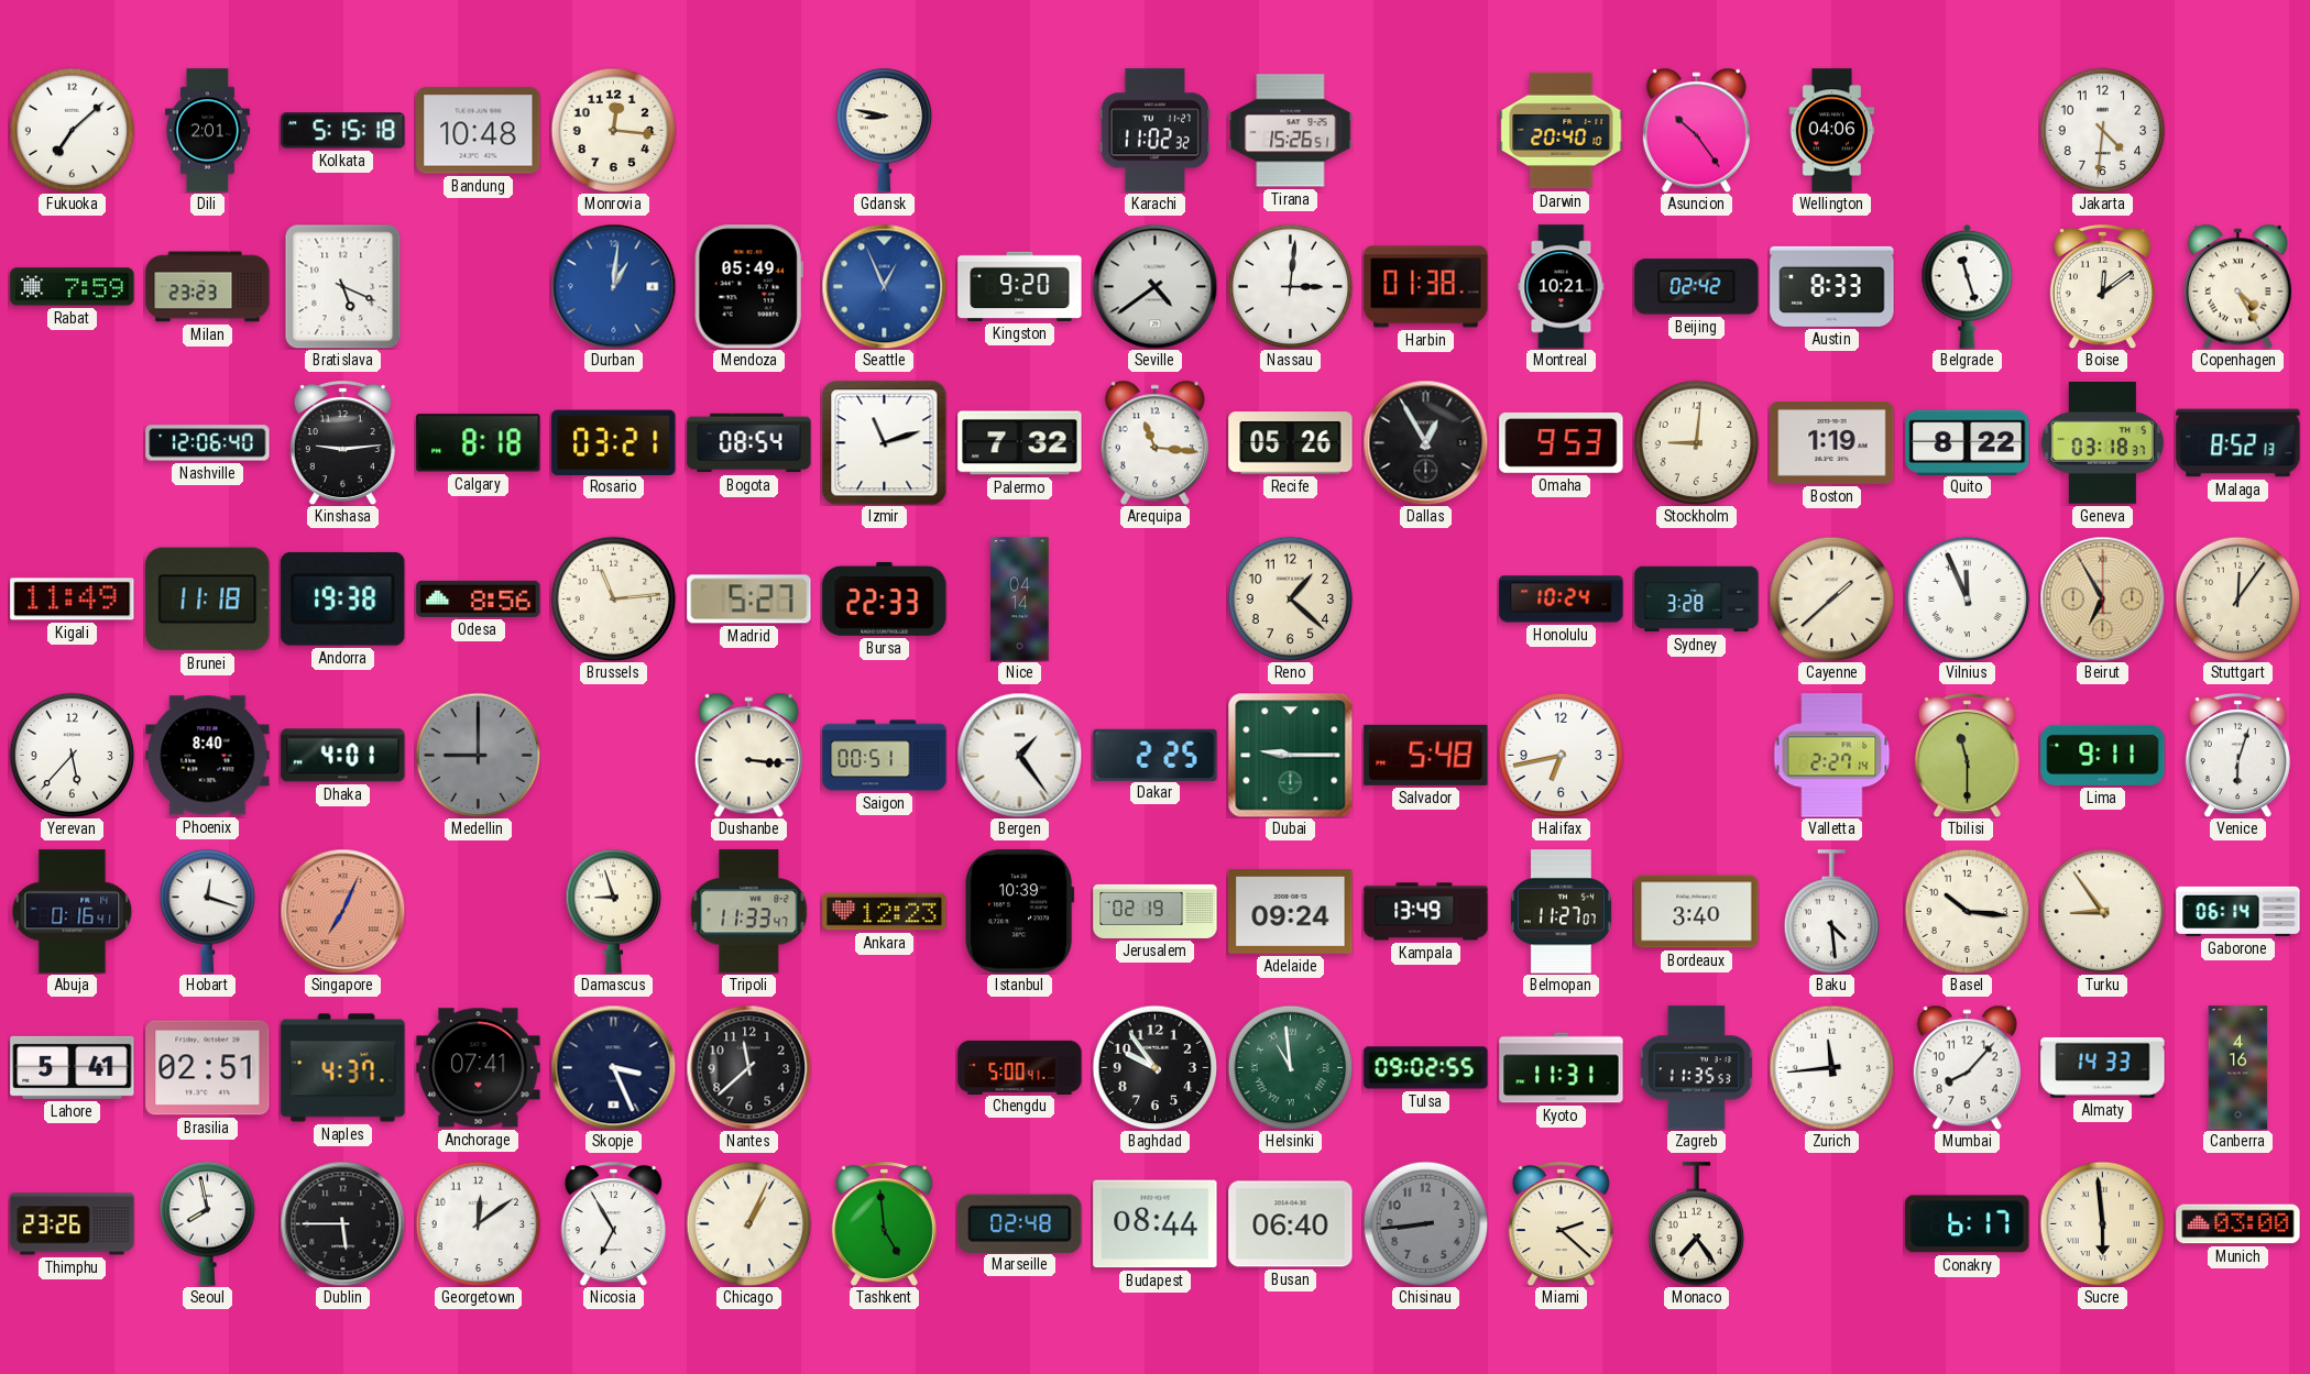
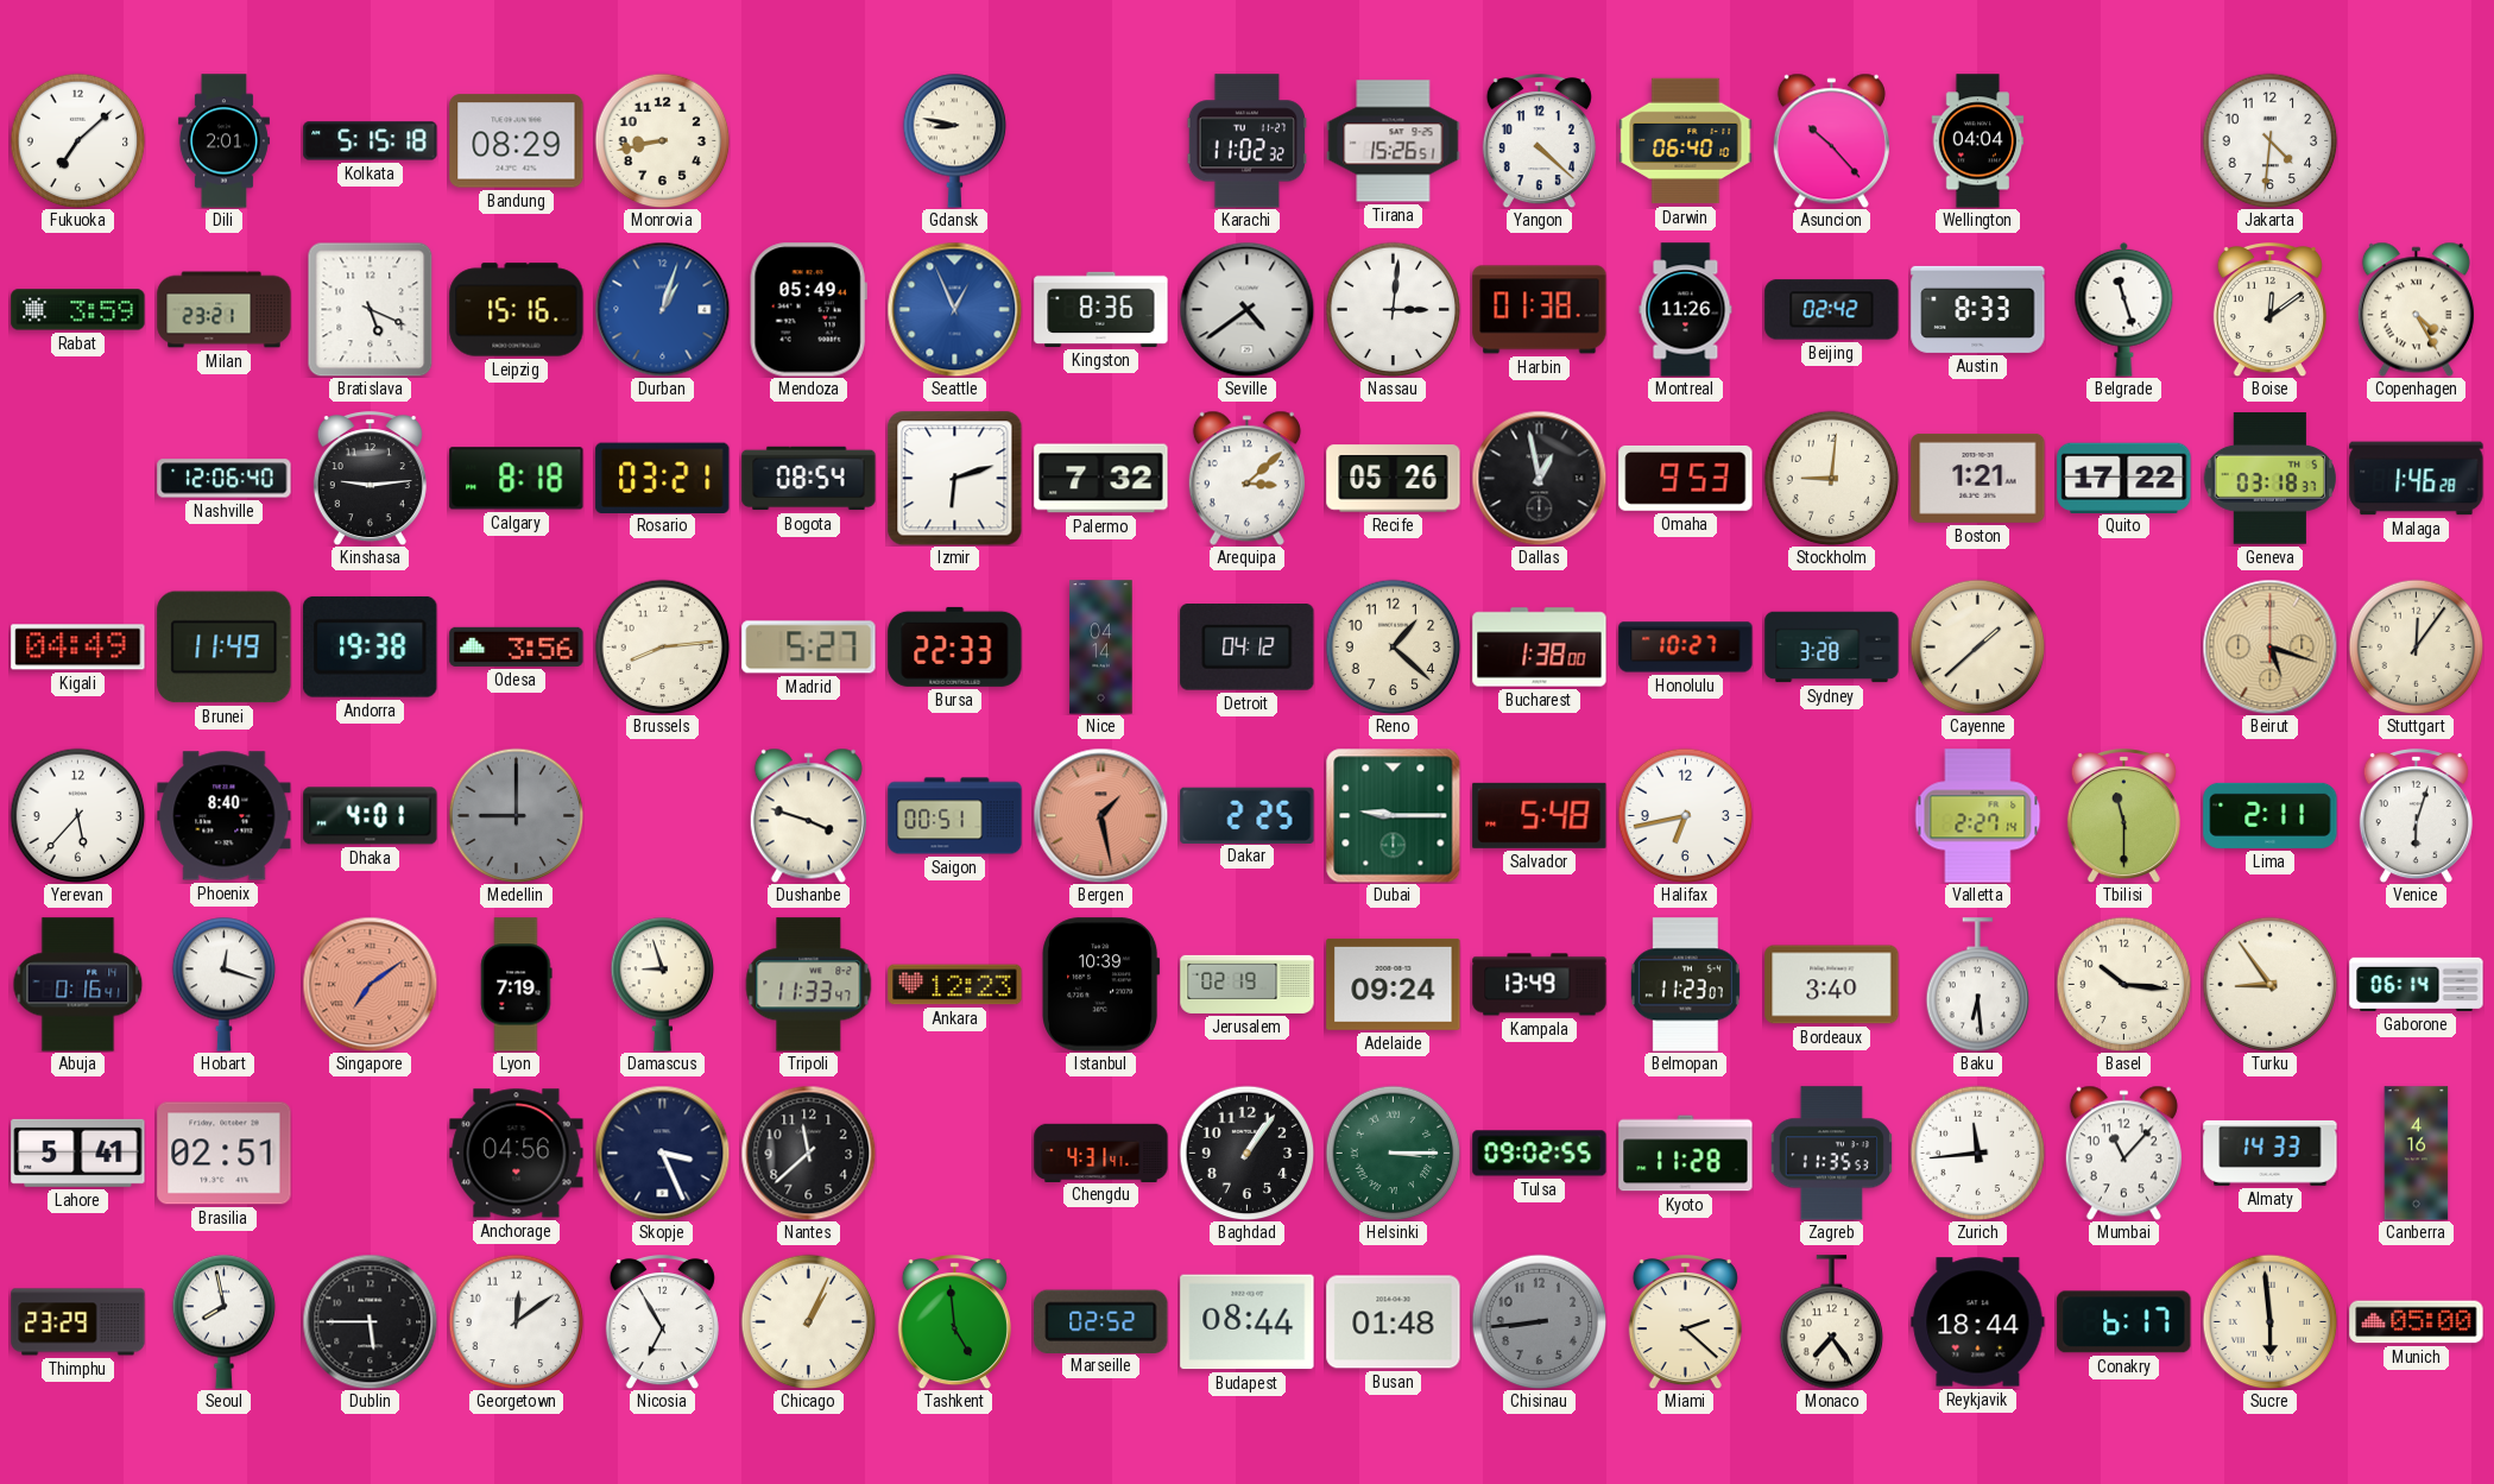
Bandung: 10:48 -> 08:29
Monrovia: 12:16 -> 8:43
Yangon: none -> 4:22
Darwin: 20:40 -> 06:40
Asuncion: 10:24 -> 10:23
Wellington: 04:06 -> 04:04
Rabat: 7:59 -> 3:59
Milan: 23:23 -> 23:21
Leipzig: none -> 15:16
Durban: 1:01 -> 1:03
Kingston: 9:20 -> 8:36
Montreal: 10:21 -> 11:26
Izmir: 11:12 -> 6:12
Arequipa: 11:16 -> 3:08
Dallas: 12:55 -> 12:58
Boston: 1:19 -> 1:21
Quito: 8:22 -> 17:22
Malaga: 8:52 -> 1:46
Kigali: 11:49 -> 04:49
Brunei: 11:18 -> 11:49
Odesa: 8:56 -> 3:56
Brussels: 11:14 -> 8:14
Detroit: none -> 04:12
Bucharest: none -> 1:38
Honolulu: 10:24 -> 10:27
Vilnius: 11:56 -> none
Beirut: 6:55 -> 5:18
Dushanbe: 3:16 -> 3:48
Bergen: 1:24 -> 1:28
Bergen dial: white -> salmon
Lima: 9:11 -> 2:11
Singapore: 7:04 -> 7:09
Lyon: none -> 7:19
Belmopan: 11:27 -> 11:23
Baku: 4:29 -> 6:29
Naples: 4:37 -> none
Anchorage: 07:41 -> 04:56
Chengdu: 5:00 -> 4:31
Baghdad: 9:54 -> 1:06
Helsinki: 10:59 -> 3:15
Kyoto: 11:31 -> 11:28
Mumbai: 8:07 -> 11:07
Thimphu: 23:26 -> 23:29
Marseille: 02:48 -> 02:52
Busan: 06:40 -> 01:48
Reykjavik: none -> 18:44
Munich: 03:00 -> 05:00
